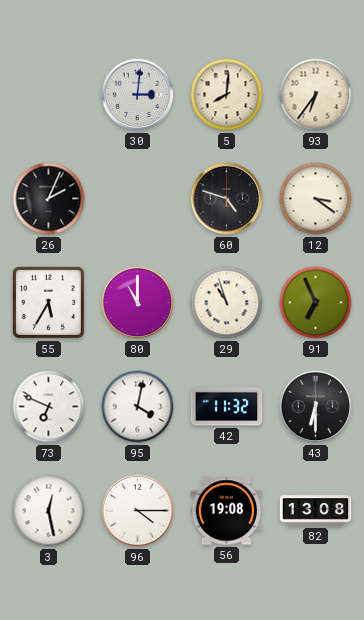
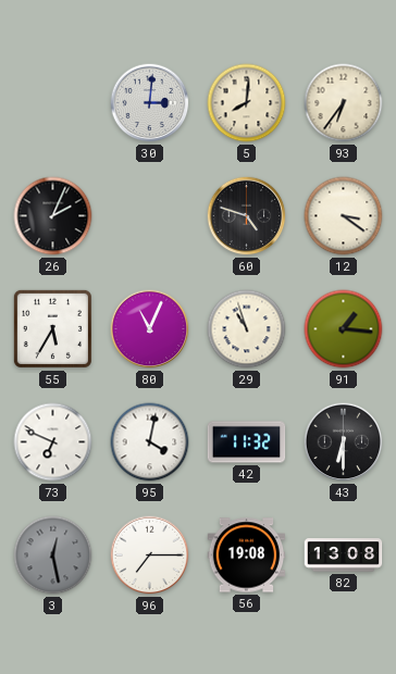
80: 11:00 -> 11:04
91: 6:56 -> 1:16
3 dial: white -> grey
96: 4:15 -> 7:15
